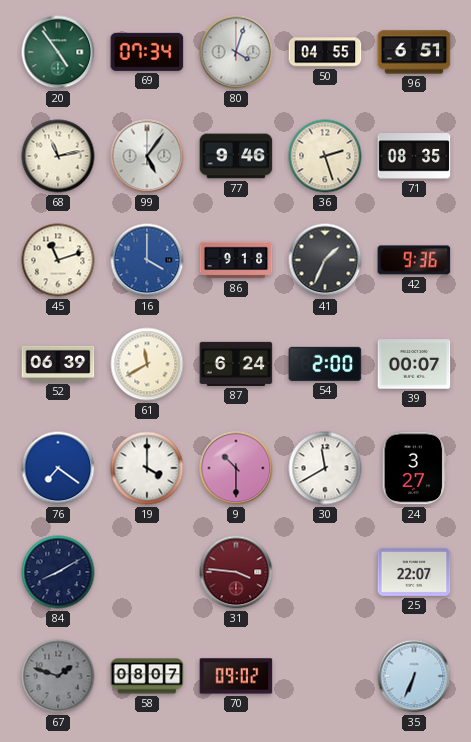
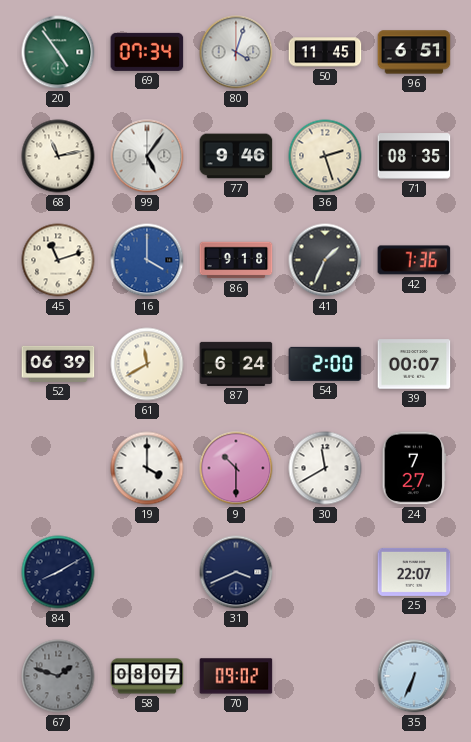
50: 04:55 -> 11:45
42: 9:36 -> 7:36
76: 7:21 -> none
24: 3:27 -> 7:27
31: 3:46 -> 3:41
31 dial: burgundy -> navy
